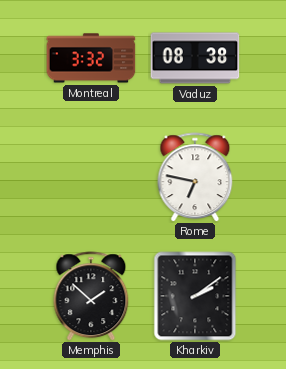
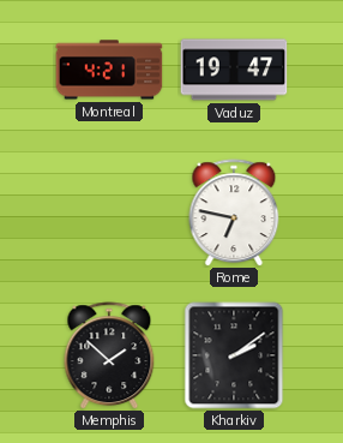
Montreal: 3:32 -> 4:21
Vaduz: 08:38 -> 19:47
